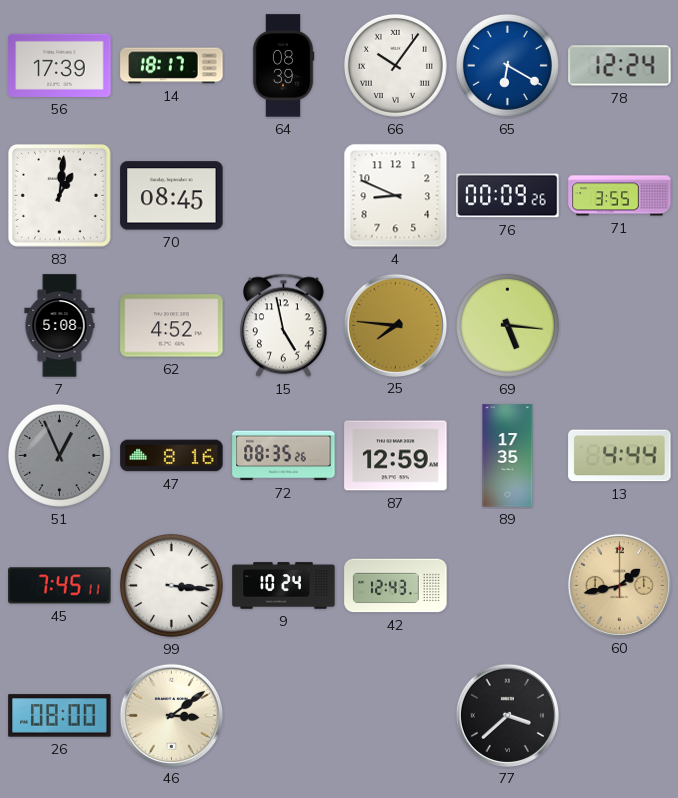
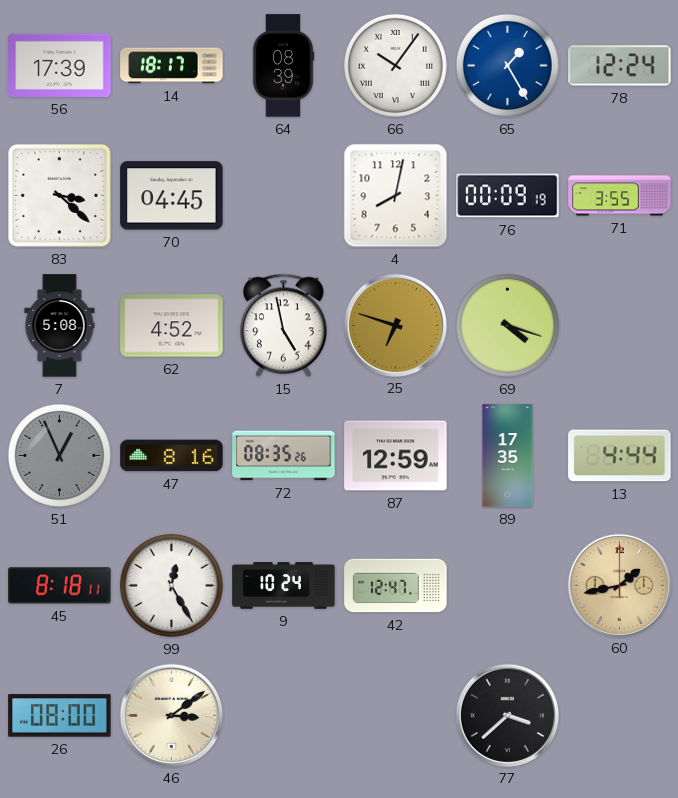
65: 6:20 -> 1:25
83: 1:01 -> 3:22
70: 08:45 -> 04:45
4: 8:49 -> 8:02
76: 00:09:26 -> 00:09:19
25: 7:46 -> 6:48
69: 5:16 -> 4:18
45: 7:45 -> 8:18
99: 3:16 -> 12:25
42: 12:43 -> 12:47
